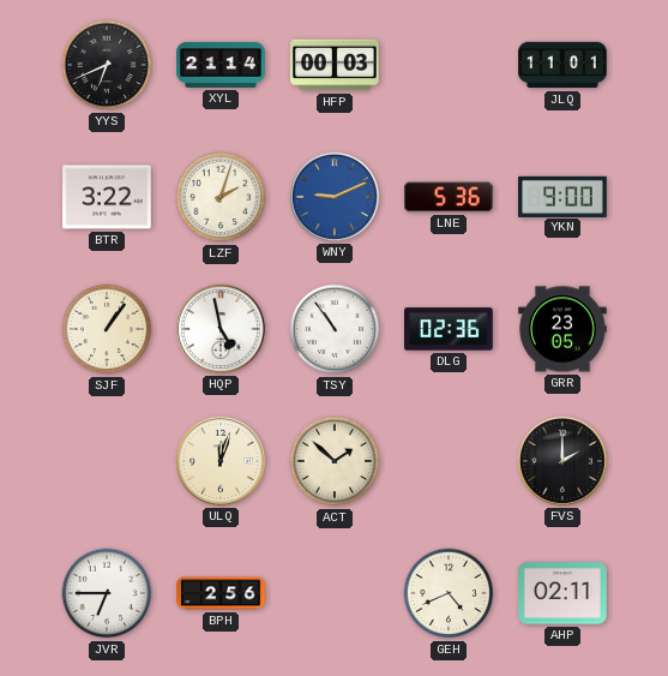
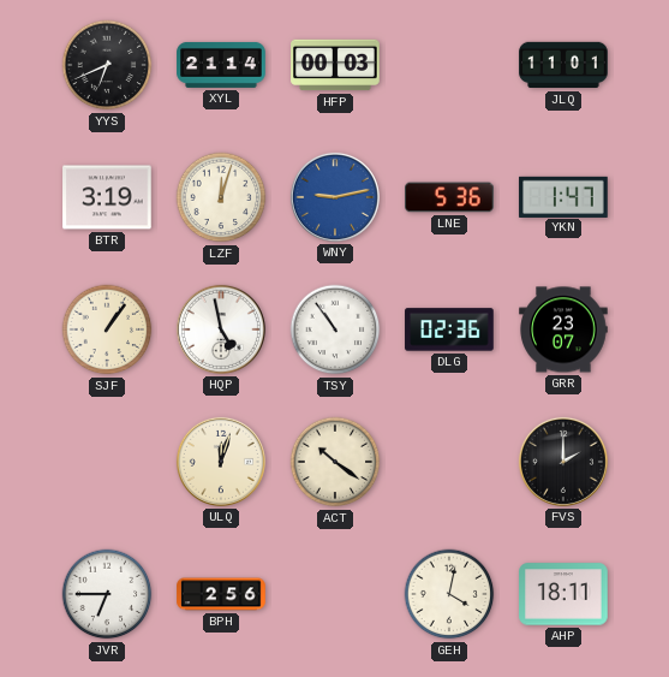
BTR: 3:22 -> 3:19
LZF: 2:03 -> 12:03
WNY: 9:11 -> 9:13
YKN: 9:00 -> 1:47
GRR: 23:05 -> 23:07
ACT: 1:52 -> 10:21
GEH: 4:41 -> 4:02
AHP: 02:11 -> 18:11
